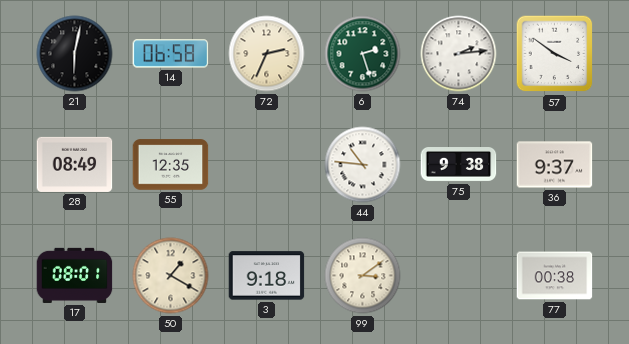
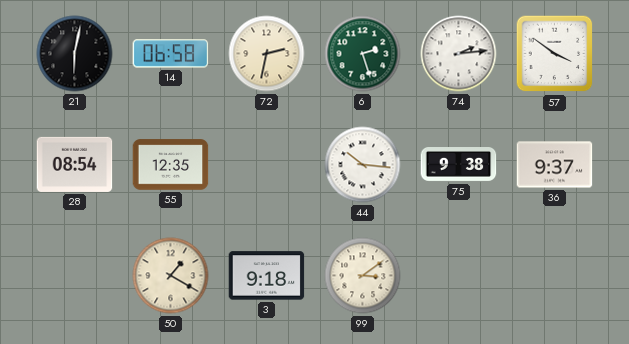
72: 2:34 -> 2:32
28: 08:49 -> 08:54
44: 10:46 -> 10:16
17: 08:01 -> none
77: 00:38 -> none
